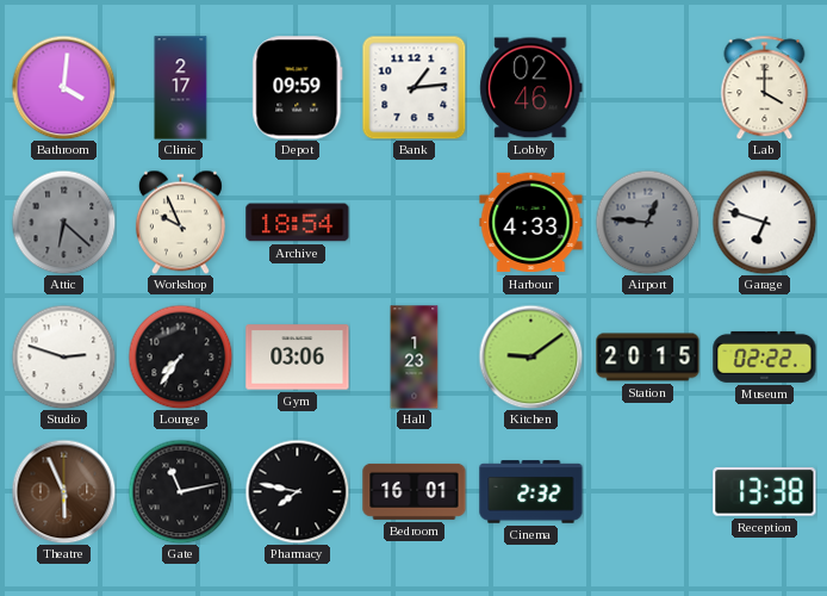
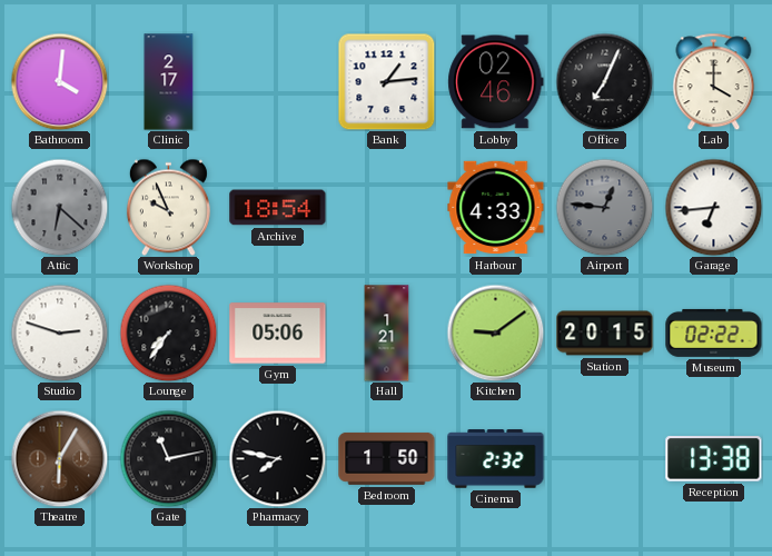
Depot: 09:59 -> none
Office: none -> 7:04
Garage: 6:48 -> 6:44
Gym: 03:06 -> 05:06
Hall: 1:23 -> 1:21
Theatre: 5:56 -> 6:05
Bedroom: 16:01 -> 1:50
